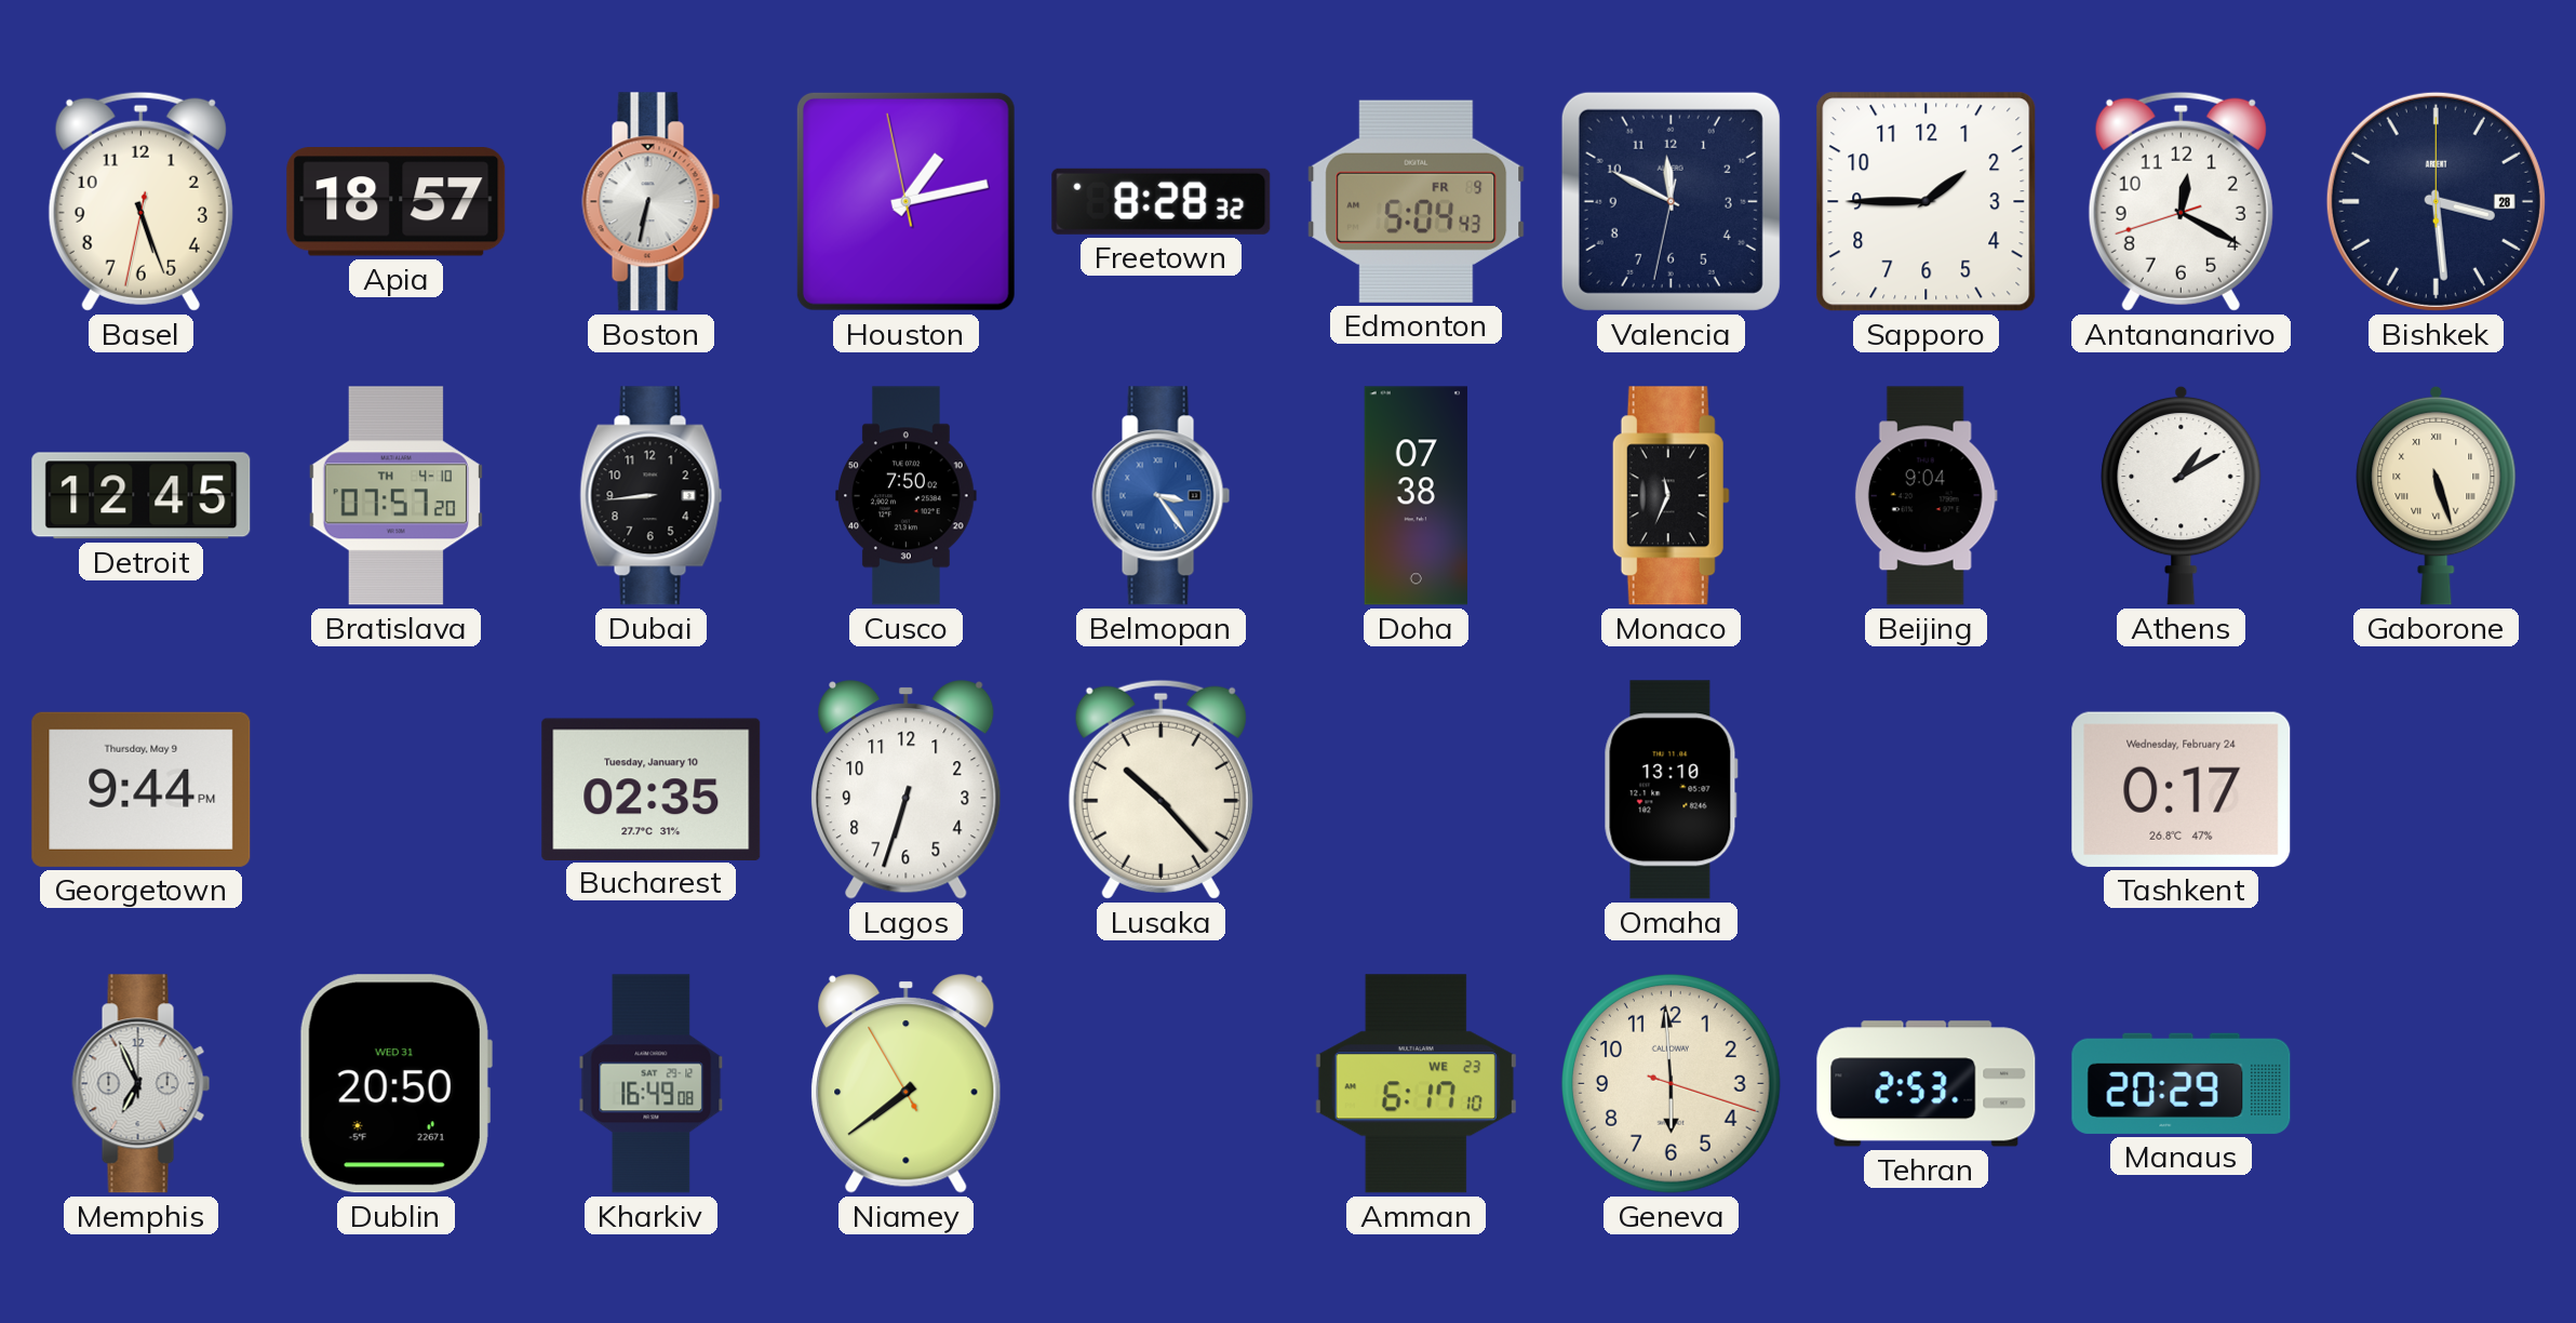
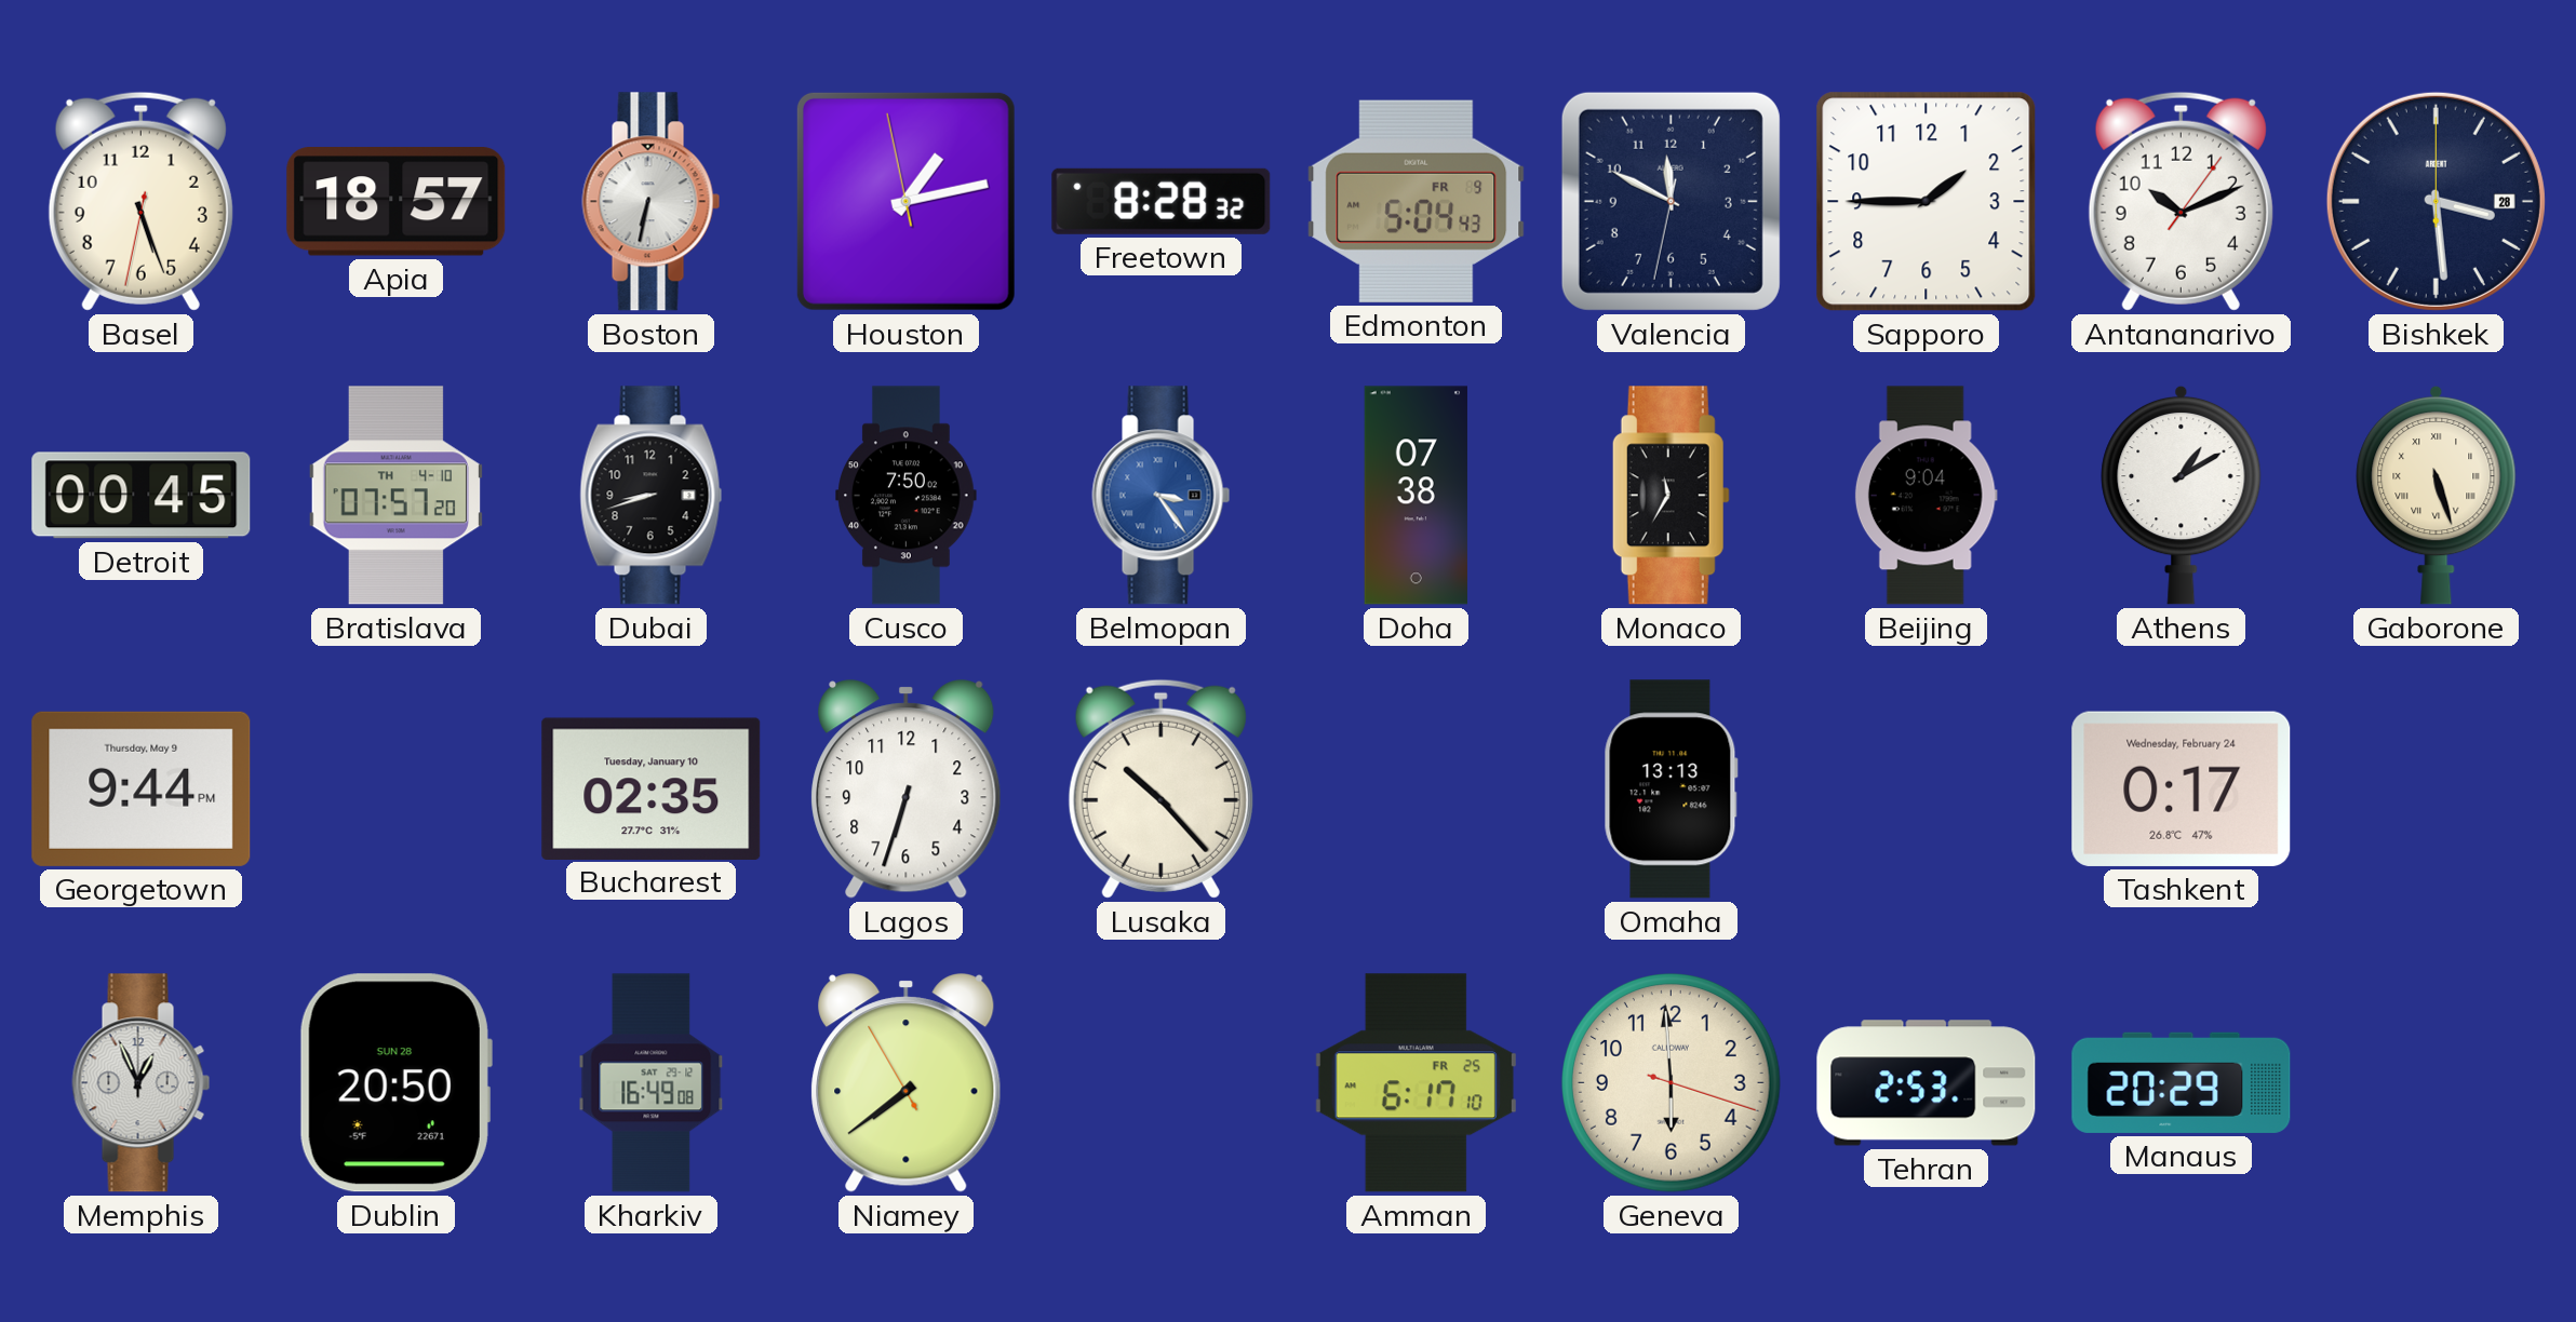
Antananarivo: 12:19 -> 10:11
Detroit: 12:45 -> 00:45
Dubai: 8:44 -> 8:42
Monaco: 11:34 -> 11:35
Omaha: 13:10 -> 13:13
Memphis: 6:56 -> 12:56
Dublin date: WED 31 -> SUN 28
Amman date: WE 23 -> FR 25
